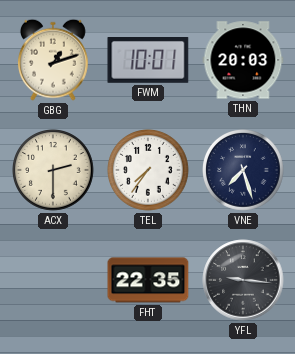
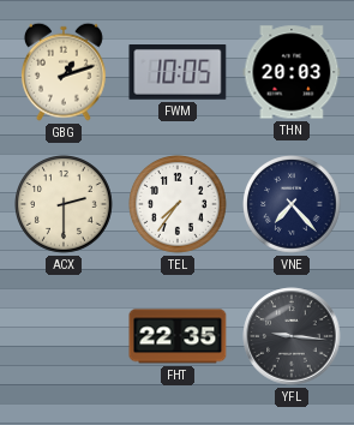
FWM: 10:01 -> 10:05
VNE: 7:27 -> 7:23
